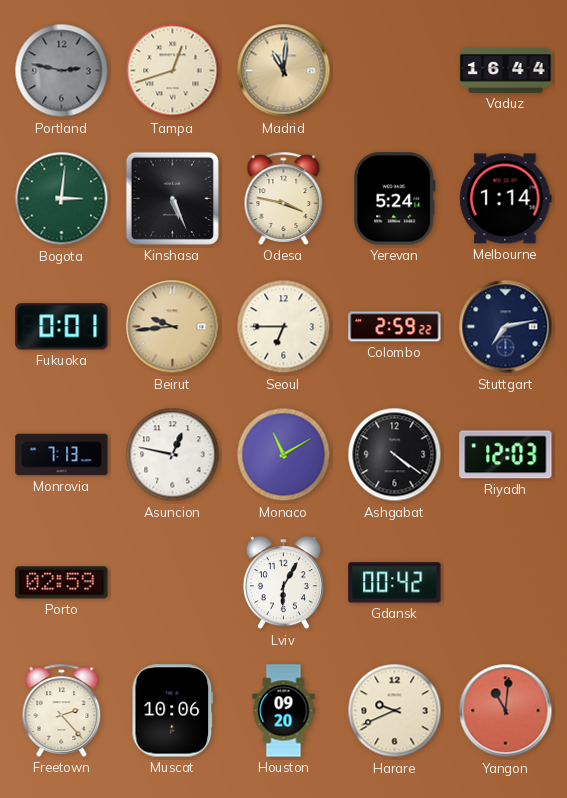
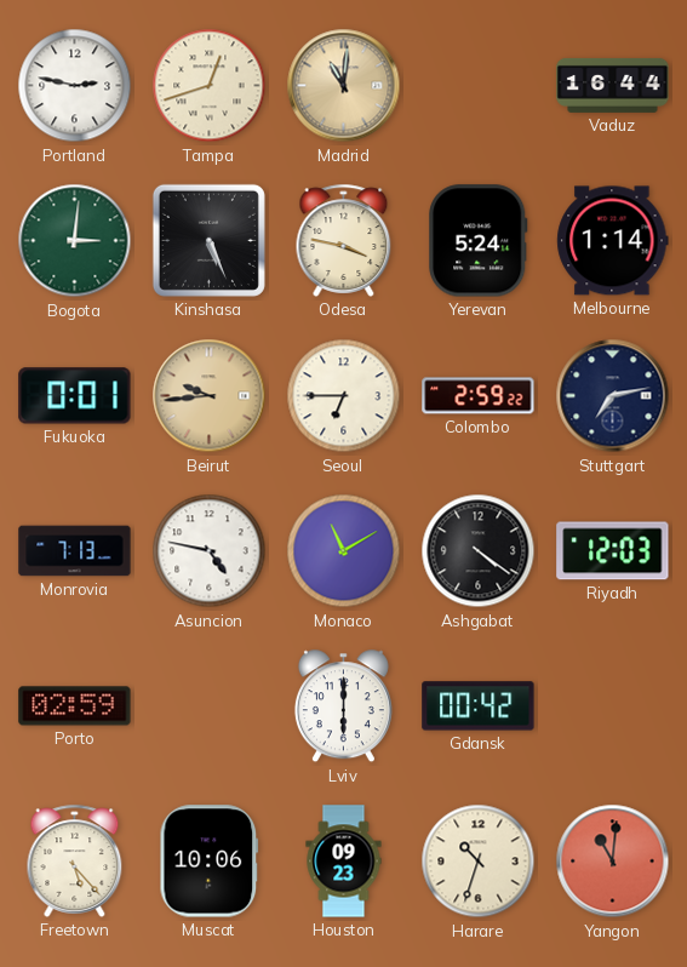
Portland dial: grey -> white
Asuncion: 12:47 -> 4:47
Lviv: 6:05 -> 6:00
Freetown: 2:23 -> 5:23
Houston: 09:20 -> 09:23
Harare: 9:41 -> 10:33
